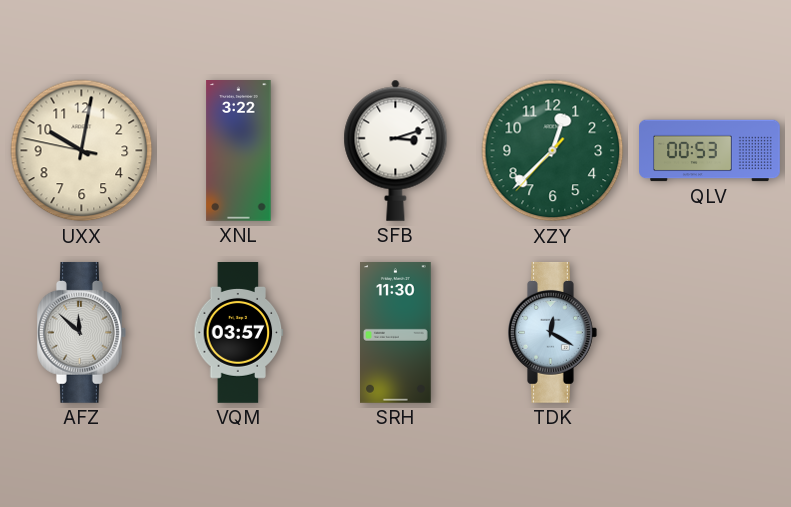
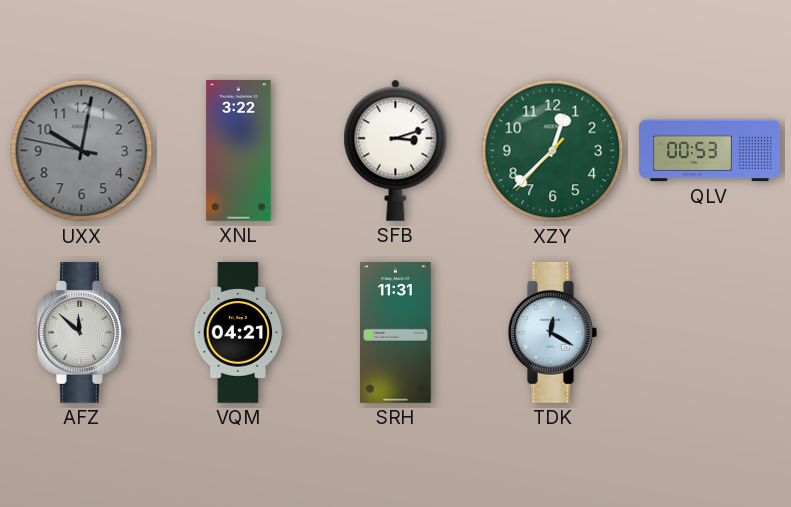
UXX dial: cream -> grey
VQM: 03:57 -> 04:21
SRH: 11:30 -> 11:31
